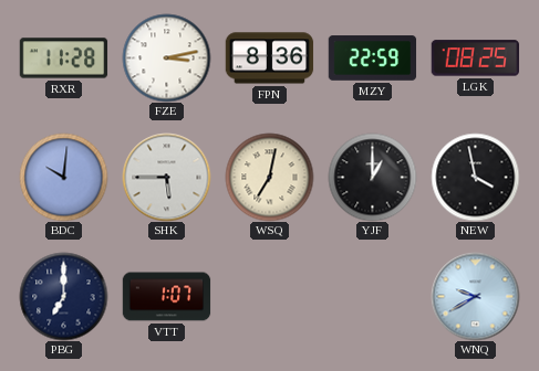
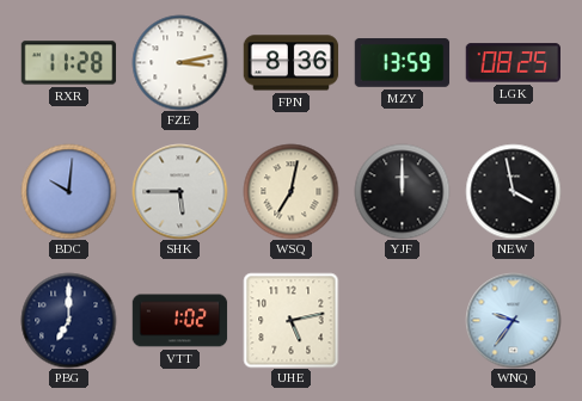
MZY: 22:59 -> 13:59
YJF: 1:00 -> 12:00
VTT: 1:07 -> 1:02
UHE: none -> 5:13
WNQ: 9:40 -> 9:36
